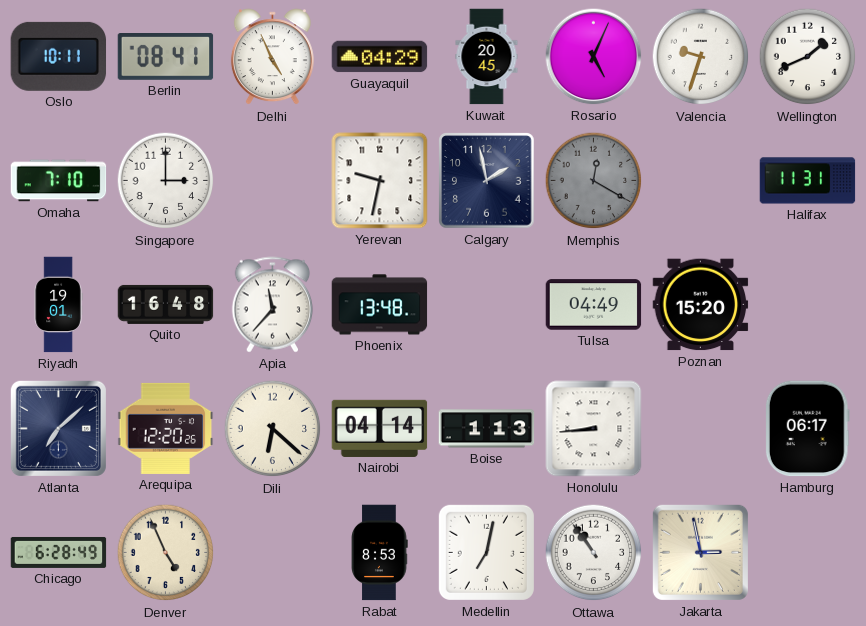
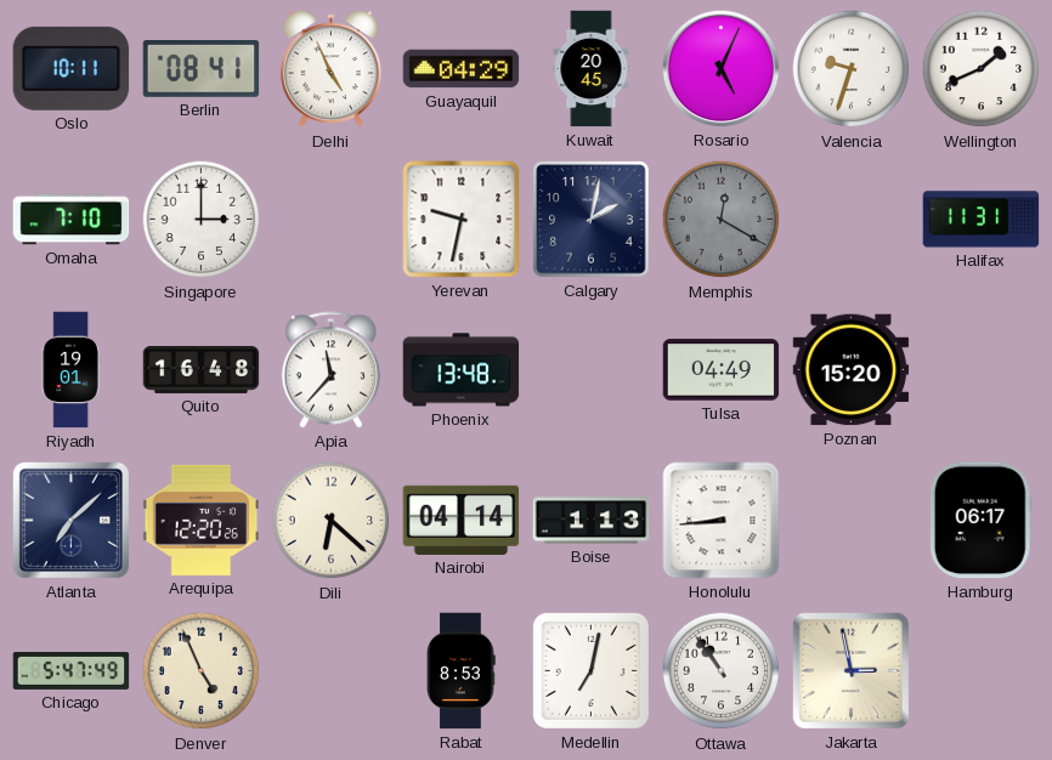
Calgary: 1:58 -> 2:02
Chicago: 6:28 -> 5:47
